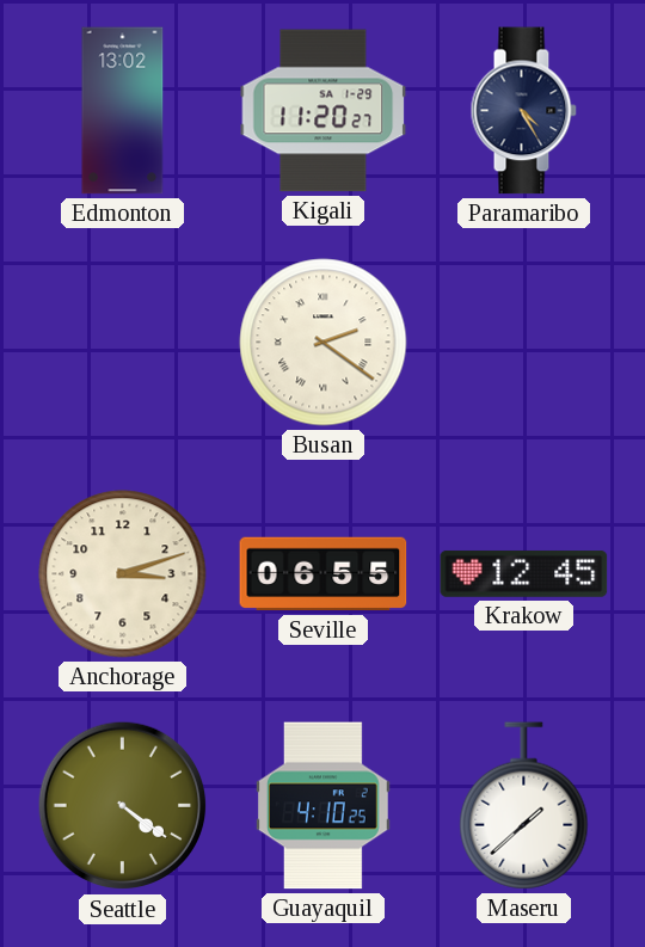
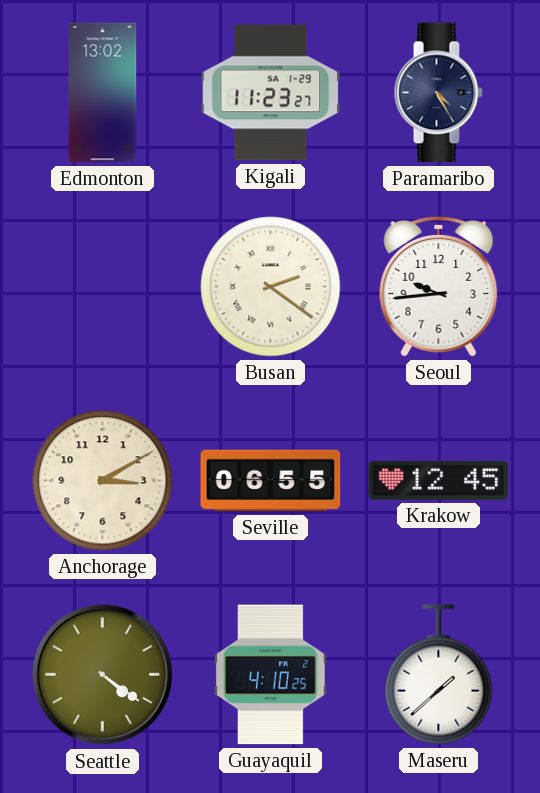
Kigali: 11:20 -> 11:23
Seoul: none -> 9:44
Anchorage: 3:12 -> 3:10
